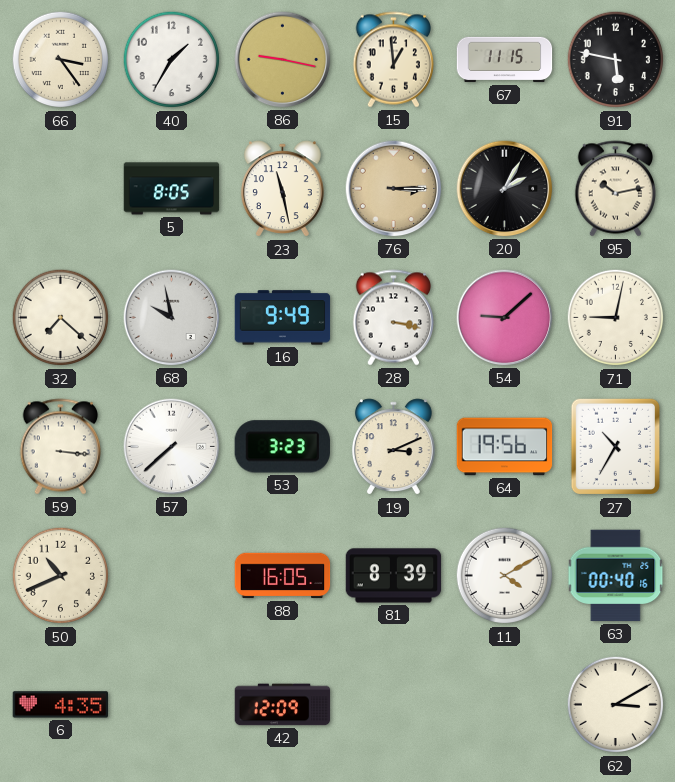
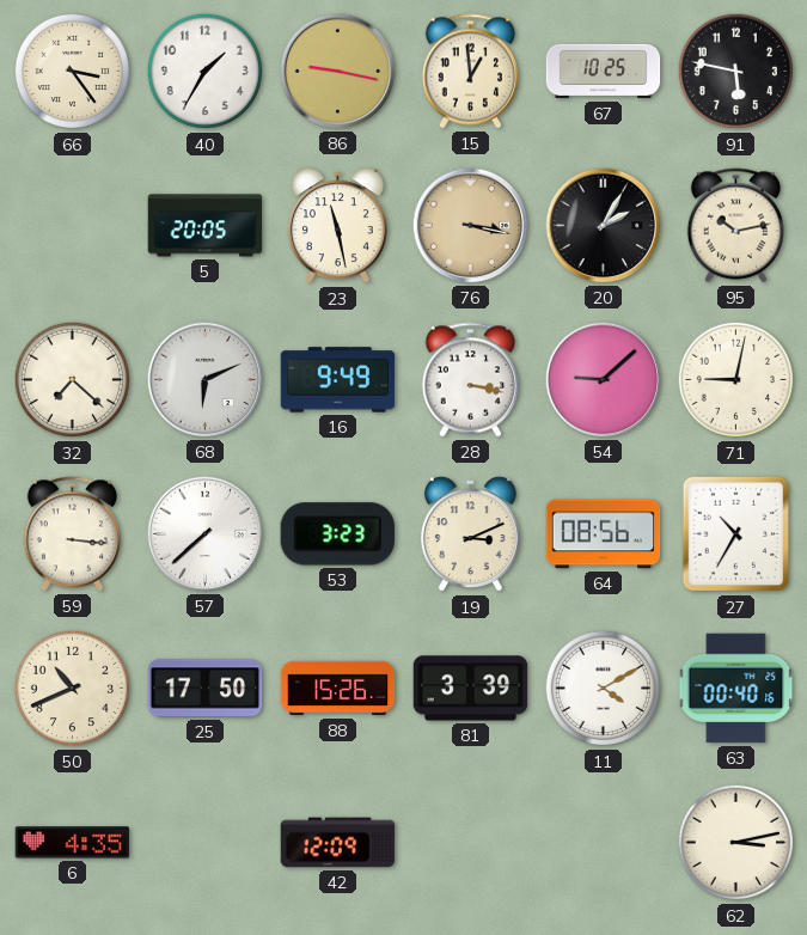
67: 11:15 -> 10:25
5: 8:05 -> 20:05
76: 3:15 -> 3:17
68: 9:58 -> 6:11
64: 19:56 -> 08:56
25: none -> 17:50
88: 16:05 -> 15:26
81: 8:39 -> 3:39
62: 3:10 -> 3:13
